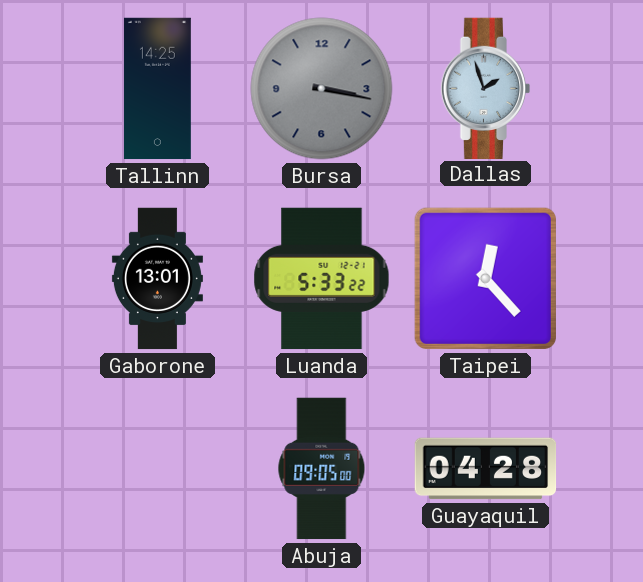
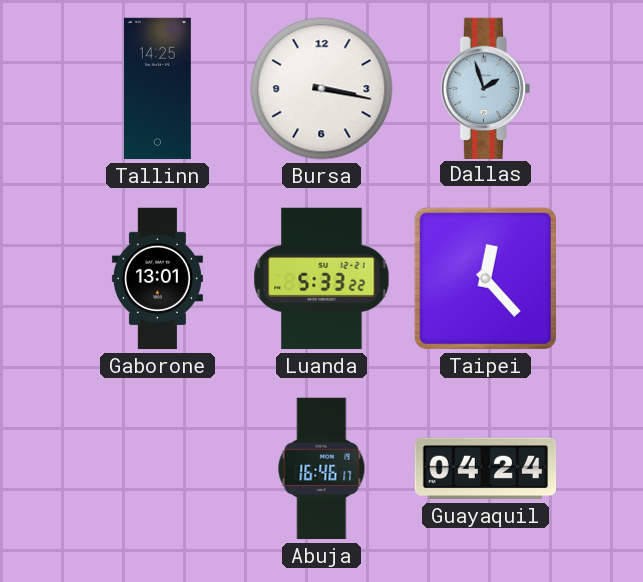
Bursa dial: grey -> white
Abuja: 09:05 -> 16:46
Guayaquil: 04:28 -> 04:24
